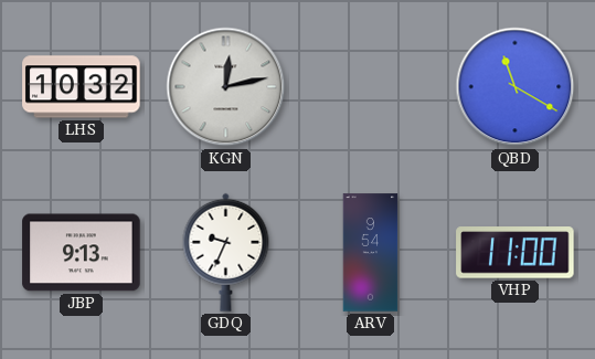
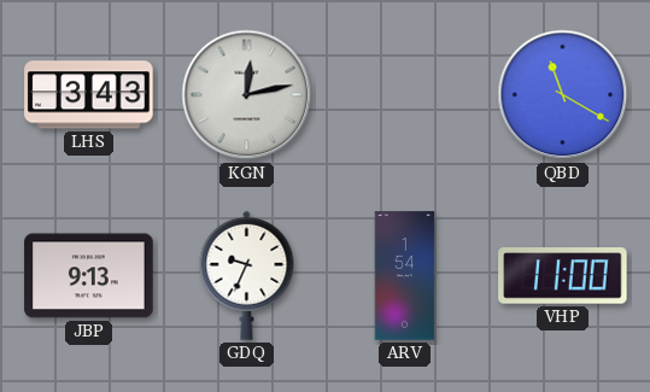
LHS: 10:32 -> 3:43
ARV: 9:54 -> 1:54
